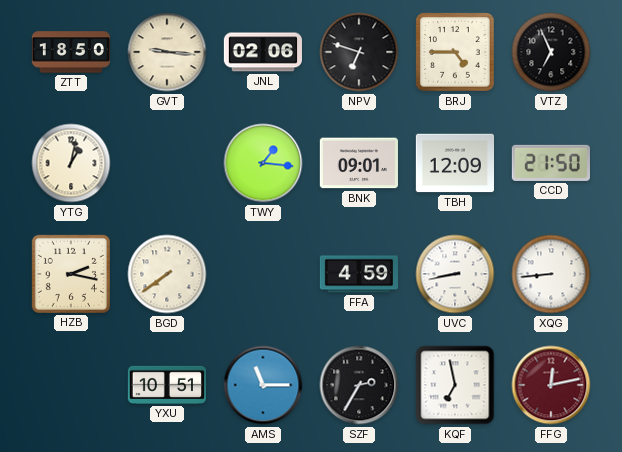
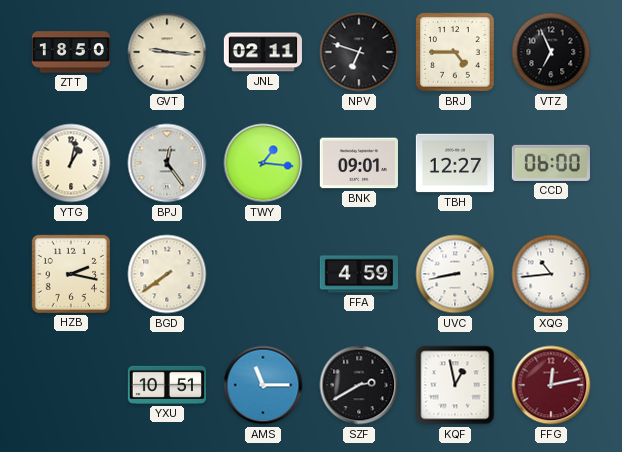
JNL: 02:06 -> 02:11
BPJ: none -> 12:24
TBH: 12:09 -> 12:27
CCD: 21:50 -> 06:00
XQG: 8:44 -> 10:44
SZF: 2:35 -> 2:40
KQF: 6:58 -> 12:58
